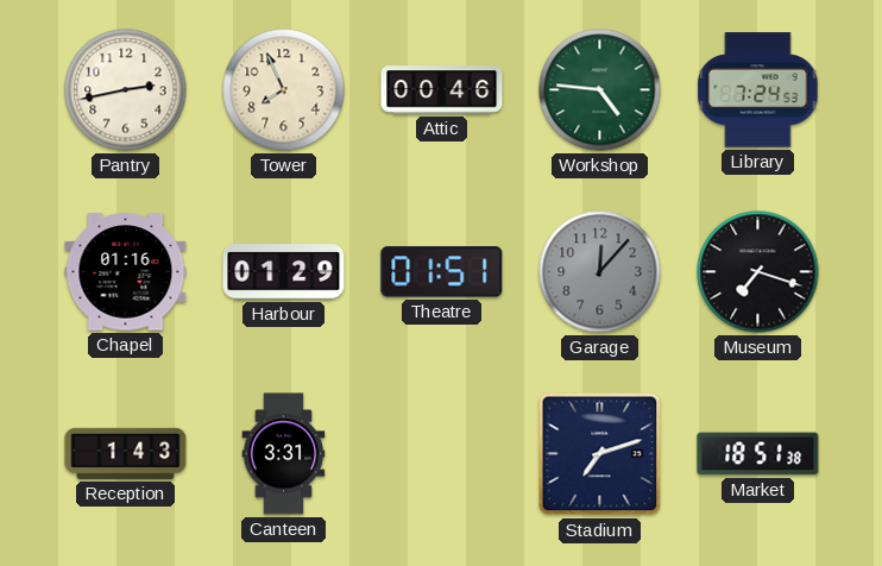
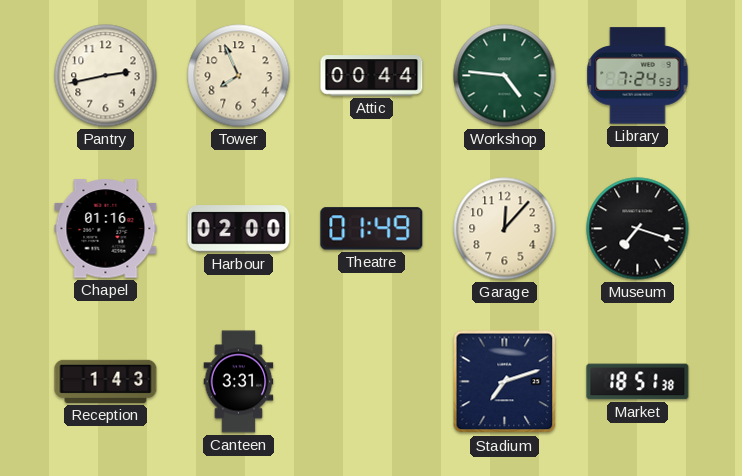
Attic: 00:46 -> 00:44
Harbour: 01:29 -> 02:00
Theatre: 01:51 -> 01:49
Garage dial: grey -> cream
